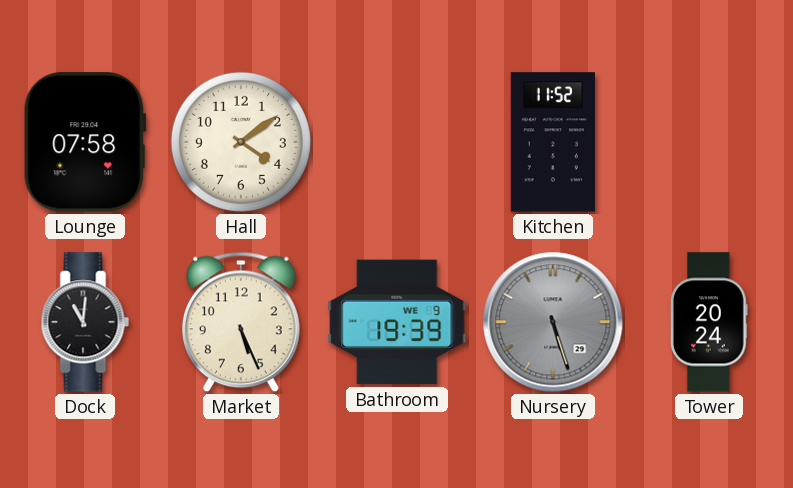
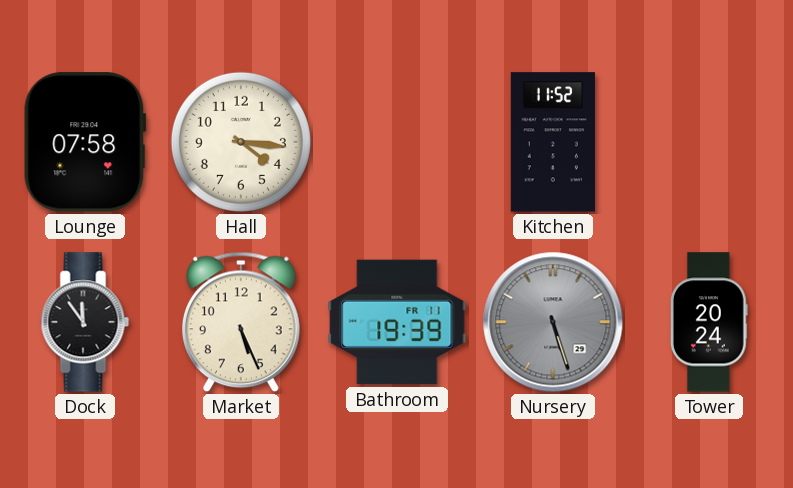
Hall: 4:09 -> 4:16
Dock: 11:01 -> 11:54
Bathroom date: WE 9 -> FR 11
